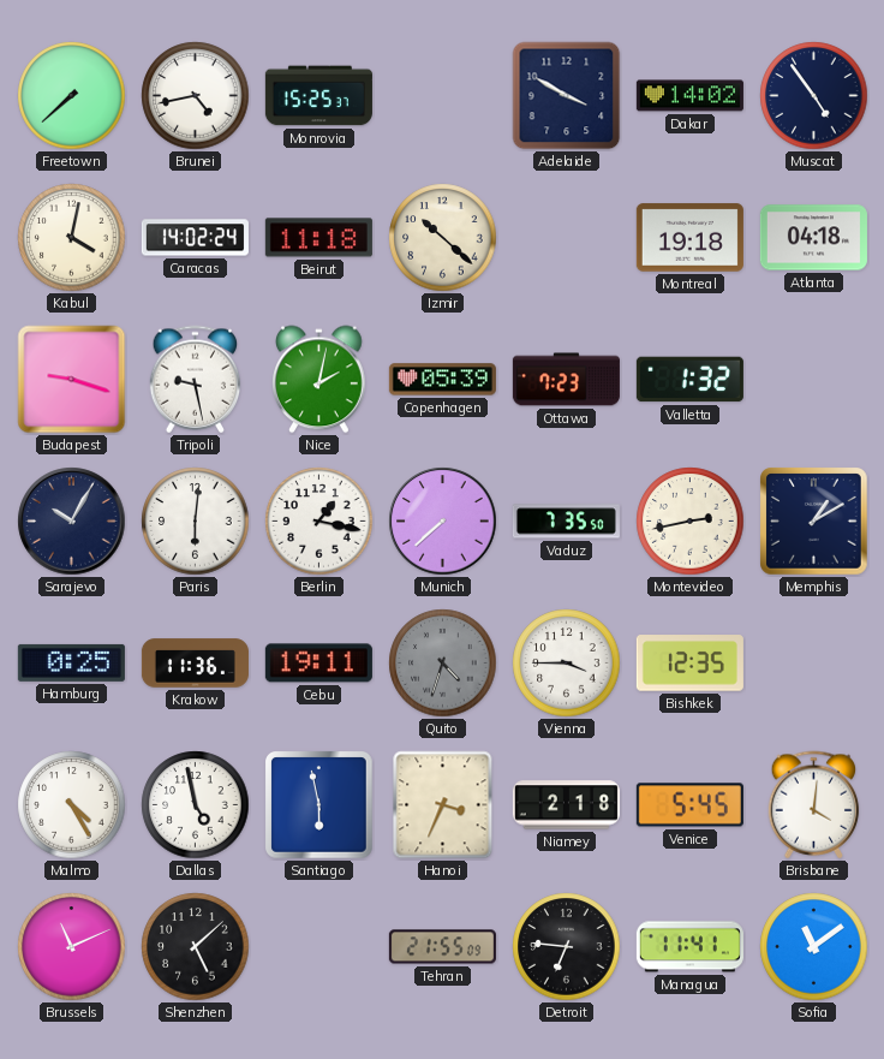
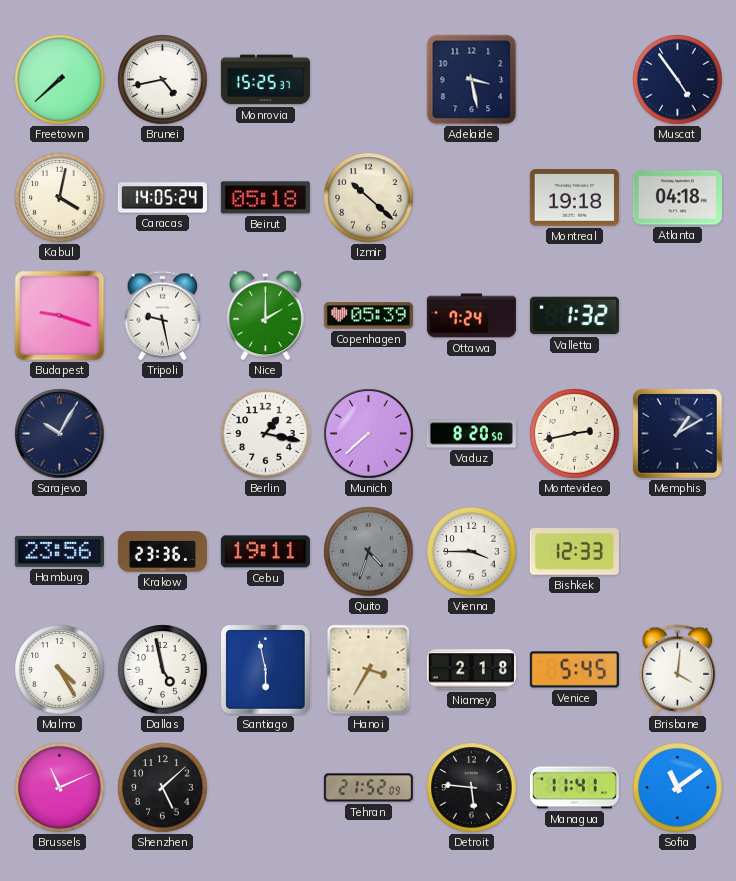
Adelaide: 3:50 -> 3:28
Dakar: 14:02 -> none
Caracas: 14:02 -> 14:05
Beirut: 11:18 -> 05:18
Nice: 2:02 -> 2:00
Ottawa: 7:23 -> 7:24
Paris: 6:01 -> none
Vaduz: 7:35 -> 8:20
Hamburg: 0:25 -> 23:56
Krakow: 11:36 -> 23:36
Bishkek: 12:35 -> 12:33
Hanoi: 3:34 -> 3:35
Tehran: 21:55 -> 21:52
Detroit: 6:46 -> 5:46
